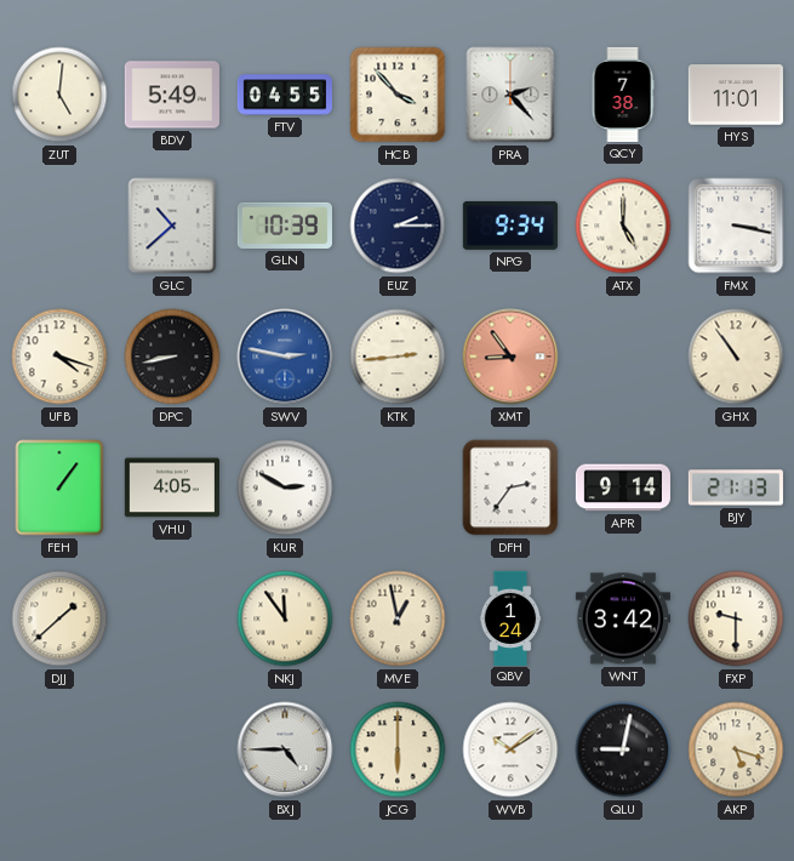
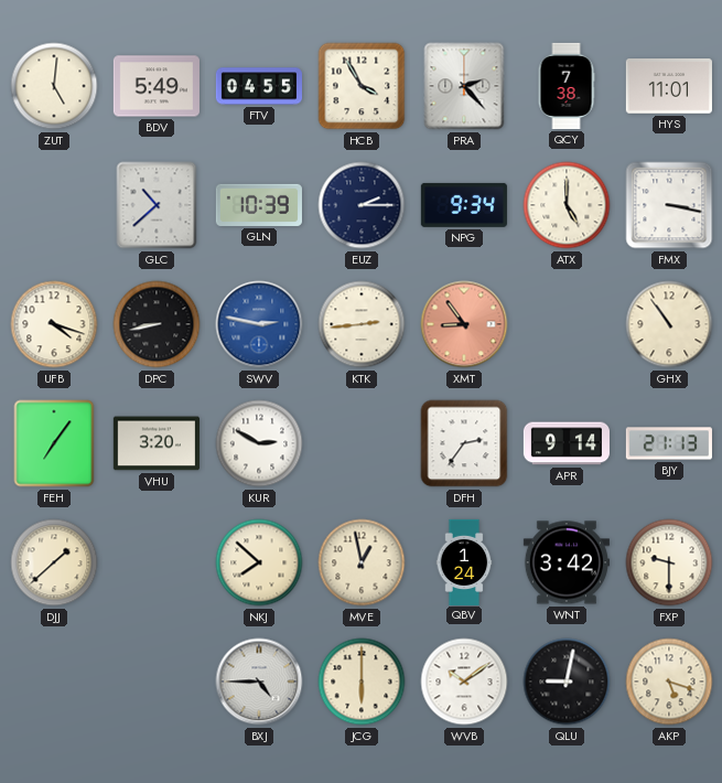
HCB: 3:53 -> 3:55
FEH: 1:06 -> 7:06
VHU: 4:05 -> 3:20
NKJ: 11:54 -> 7:52
